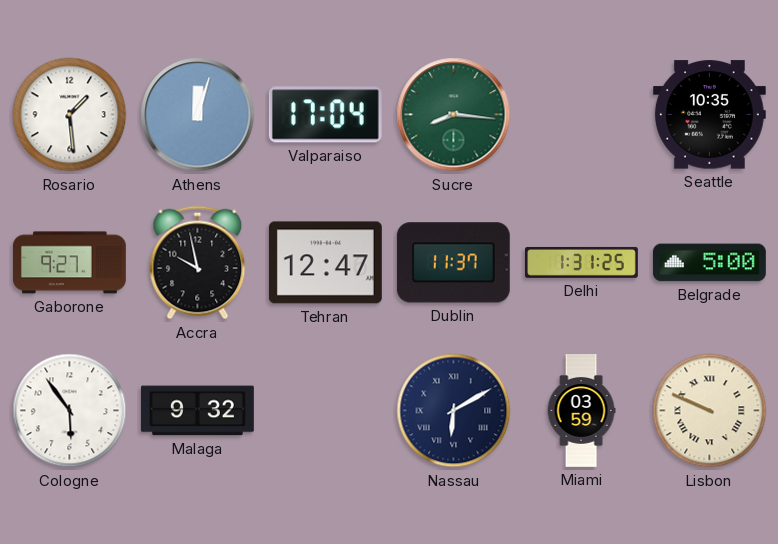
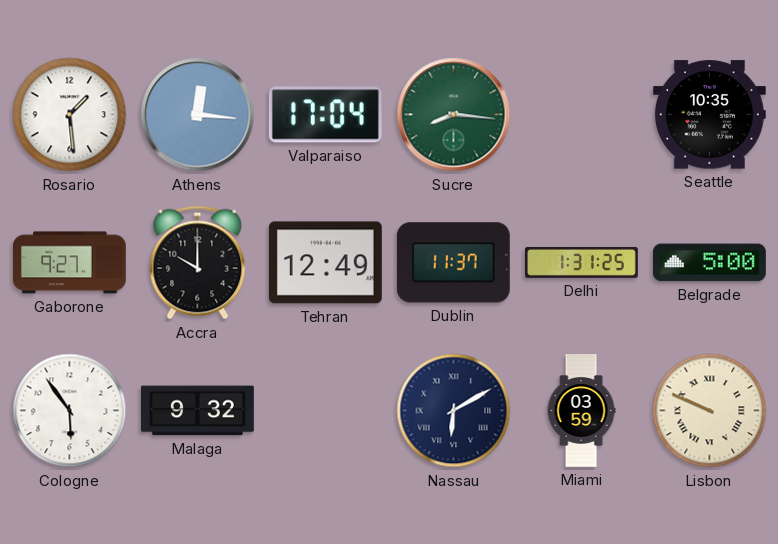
Athens: 12:03 -> 12:16
Accra: 9:58 -> 10:00
Tehran: 12:47 -> 12:49
